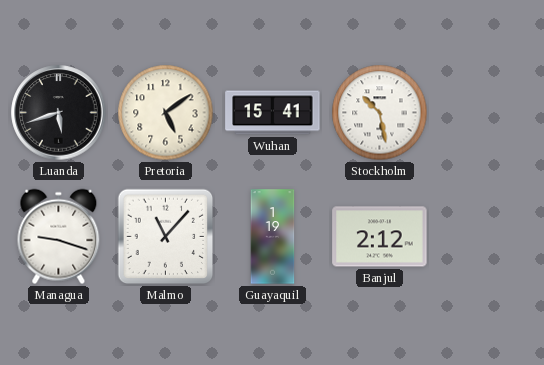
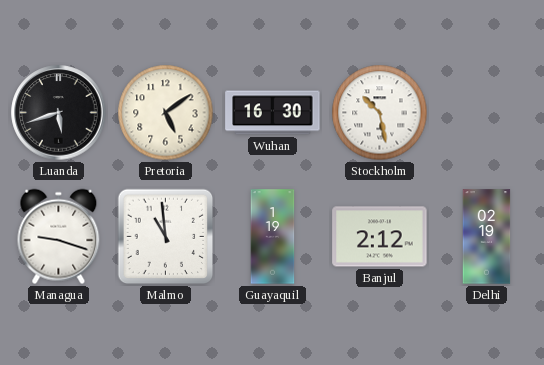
Wuhan: 15:41 -> 16:30
Malmo: 11:07 -> 10:59
Delhi: none -> 02:19
